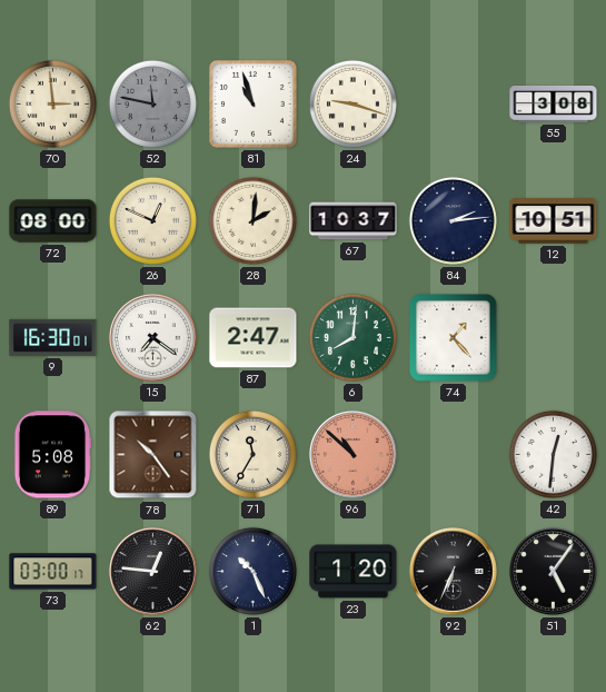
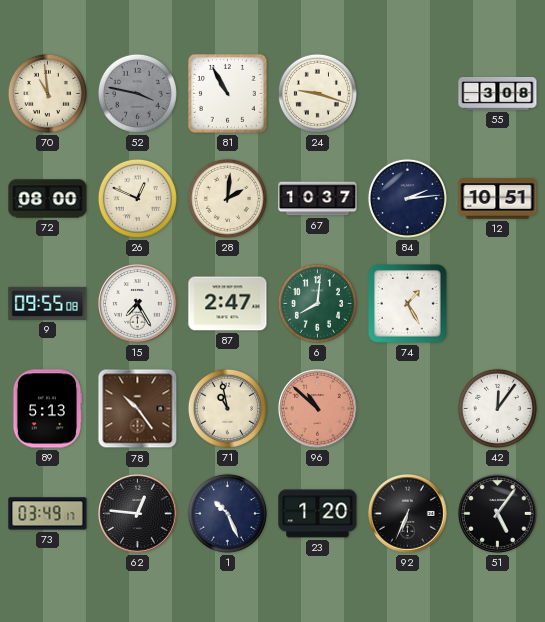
70: 2:59 -> 10:59
52: 11:47 -> 3:47
81: 10:57 -> 10:55
9: 16:30 -> 09:55
15: 7:21 -> 7:25
74: 1:23 -> 1:25
89: 5:08 -> 5:13
71: 11:35 -> 10:58
42: 12:31 -> 12:06
73: 03:00 -> 03:49
